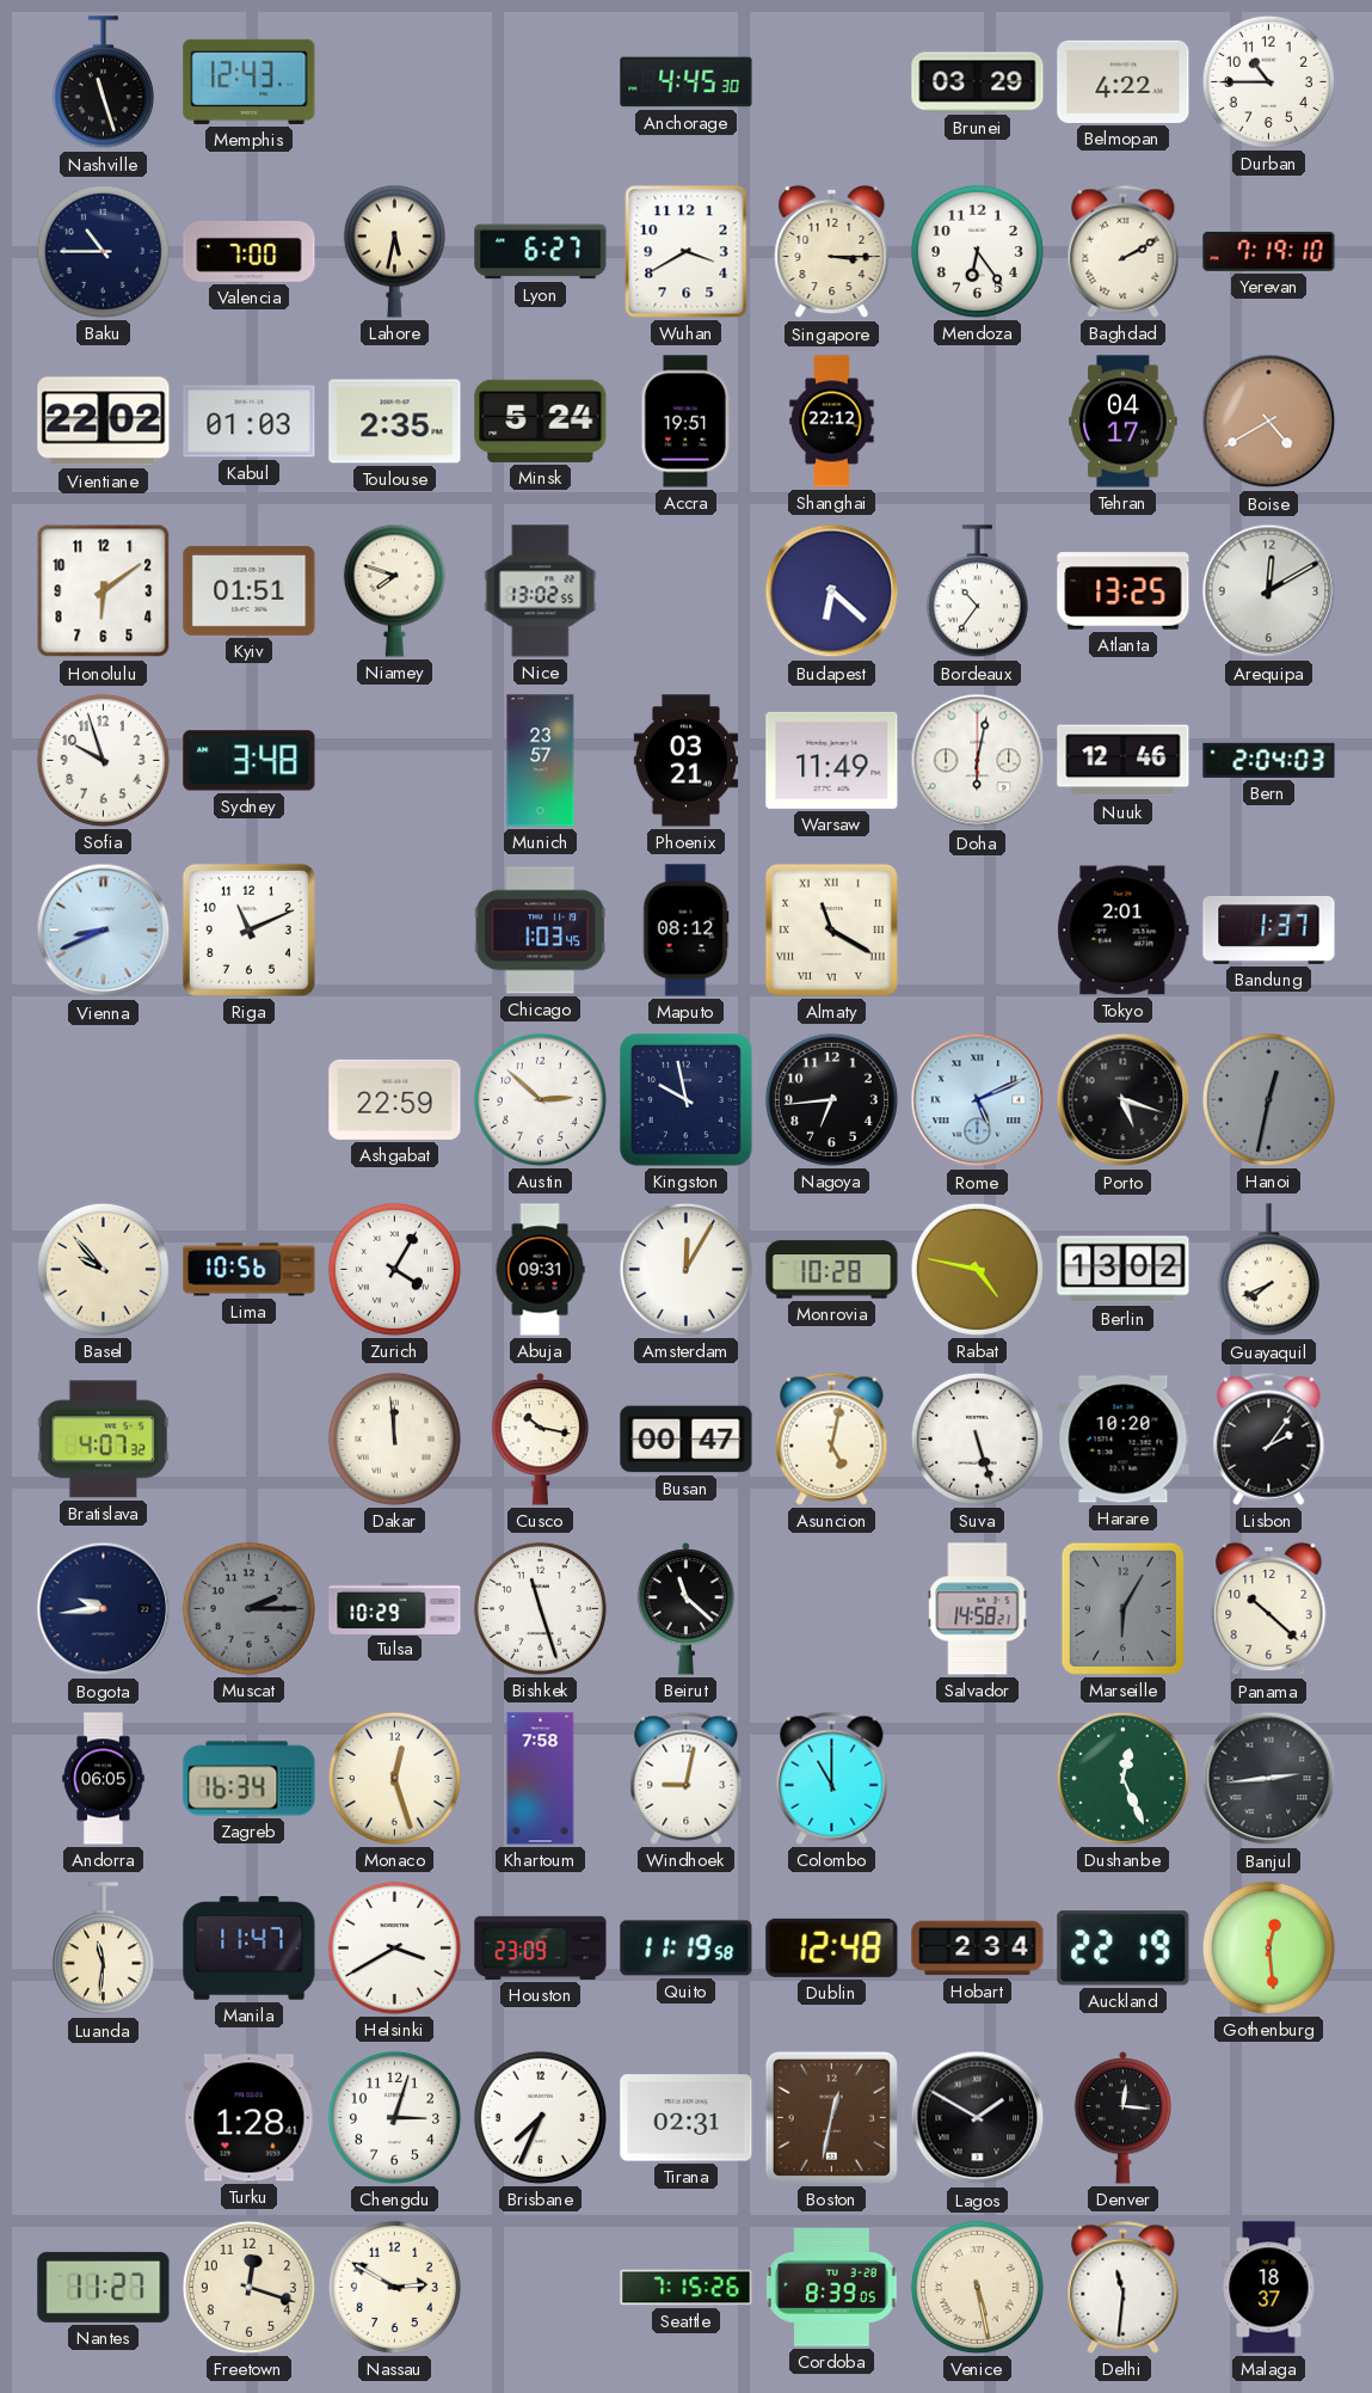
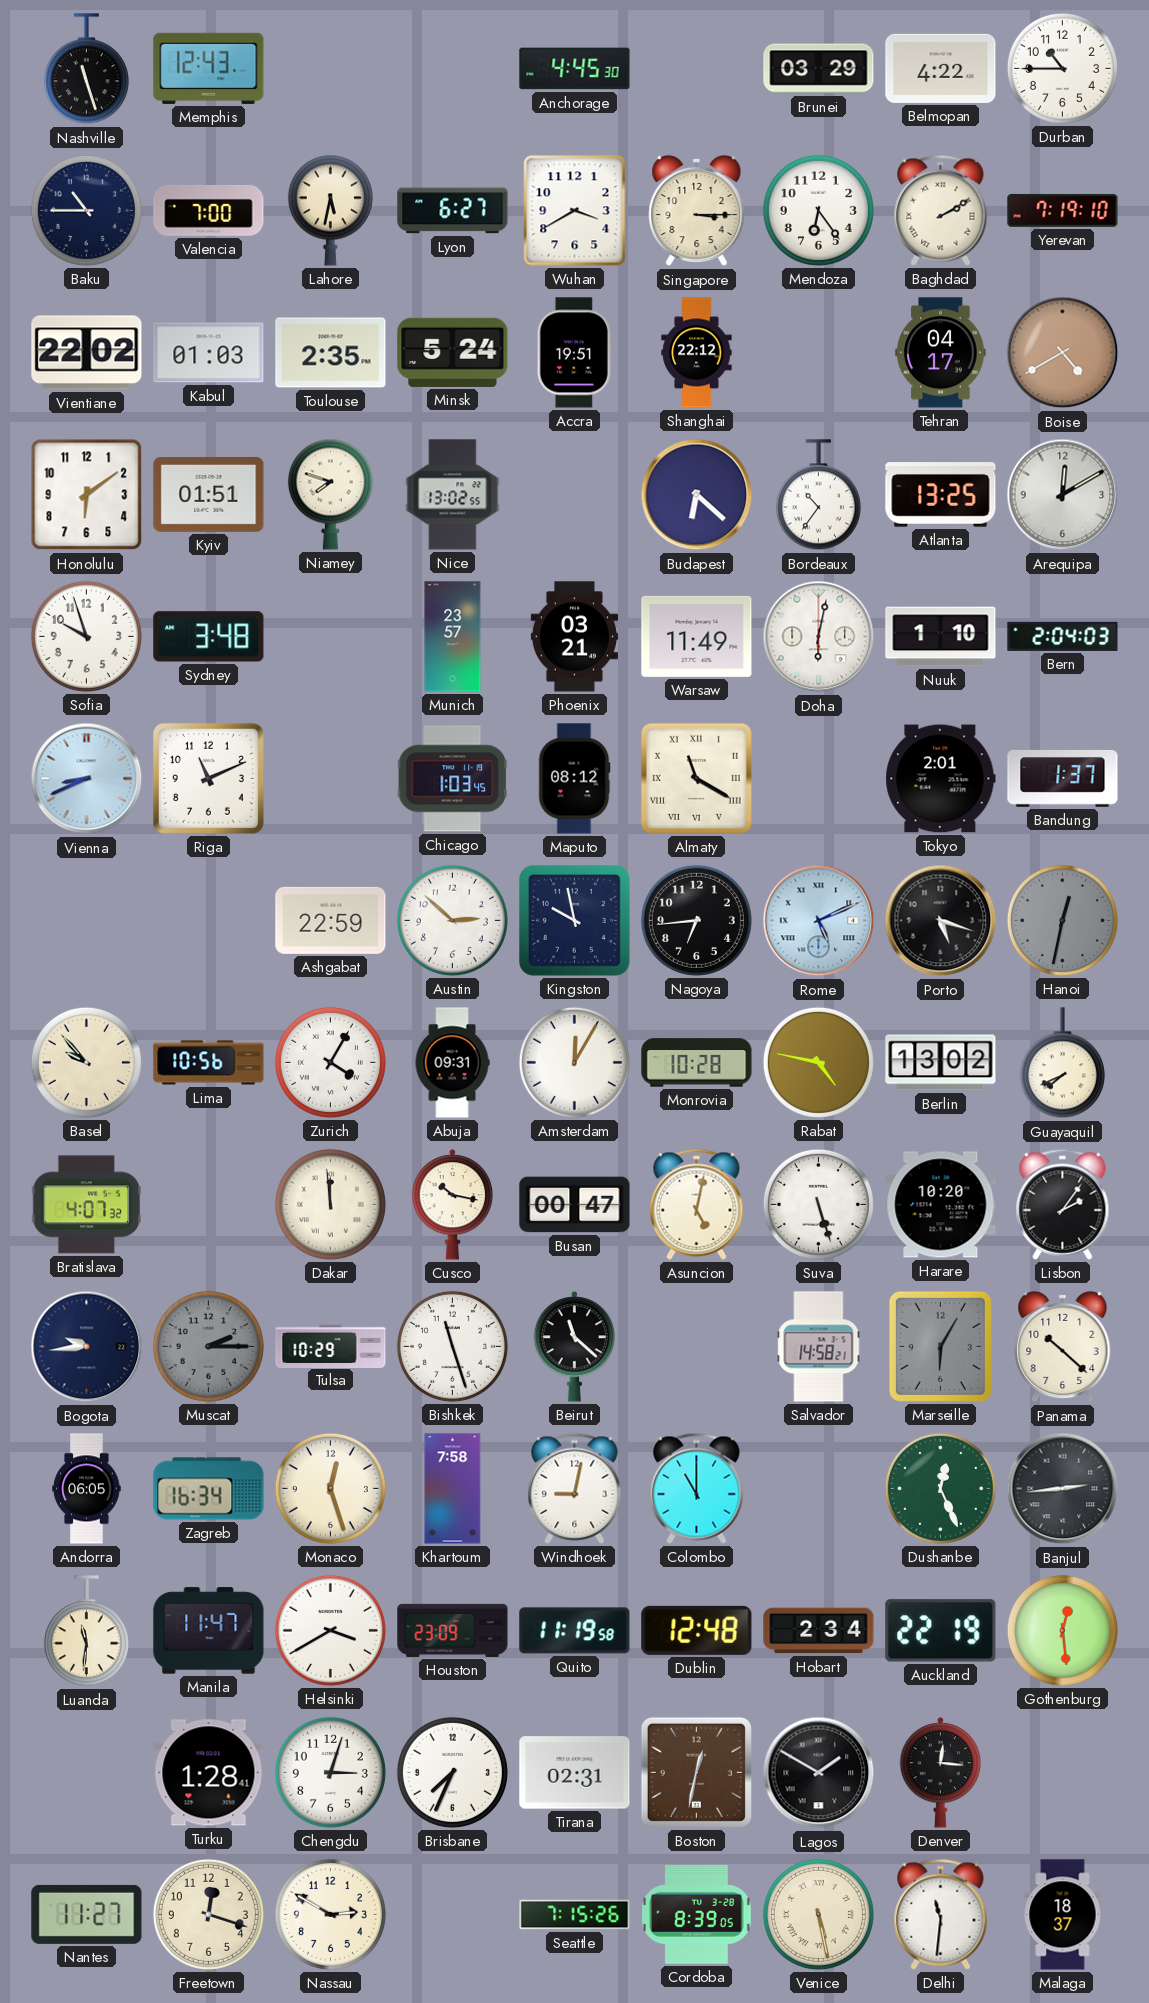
Nuuk: 12:46 -> 1:10
